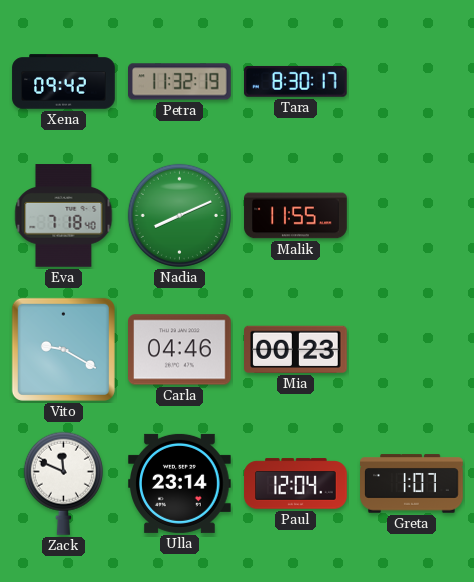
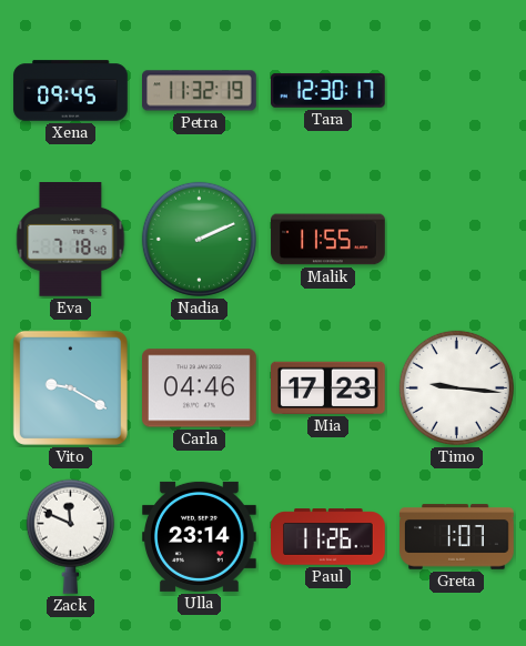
Xena: 09:42 -> 09:45
Tara: 8:30 -> 12:30
Nadia: 8:11 -> 2:11
Mia: 00:23 -> 17:23
Timo: none -> 9:16
Paul: 12:04 -> 11:26
